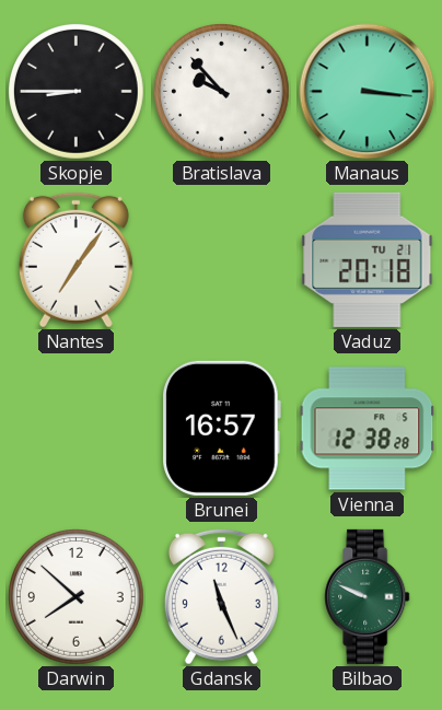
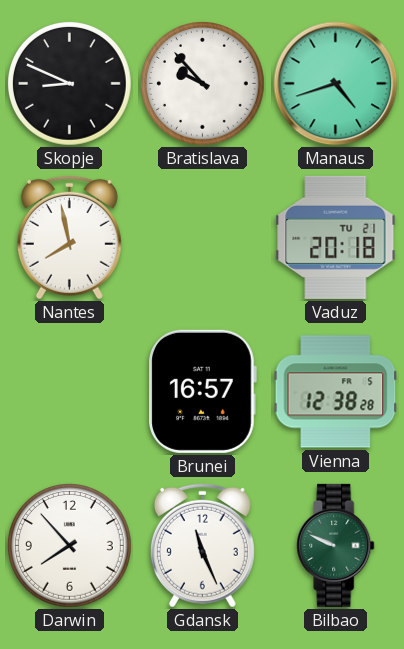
Skopje: 8:45 -> 8:49
Manaus: 3:16 -> 4:42
Nantes: 7:06 -> 7:58
Darwin: 7:52 -> 7:53
